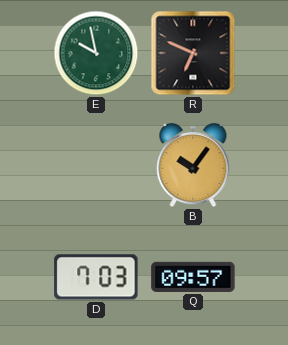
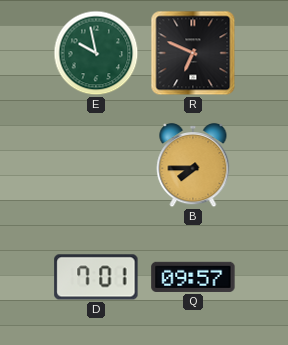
B: 10:06 -> 7:45
D: 7:03 -> 7:01
